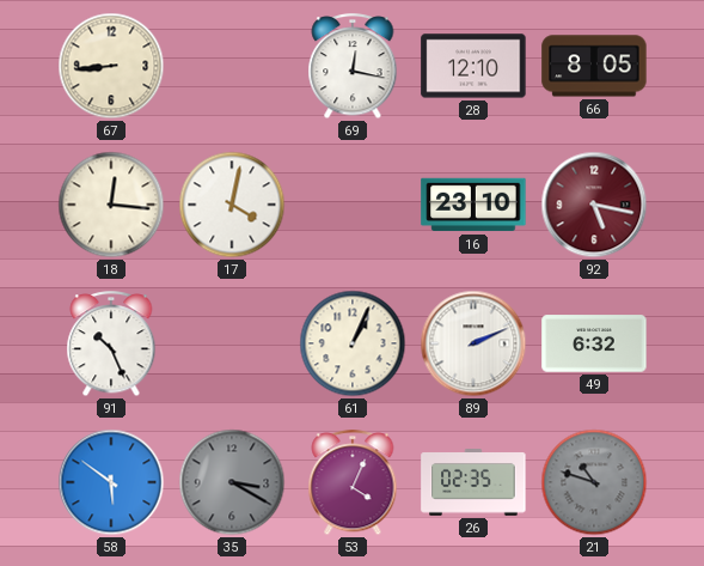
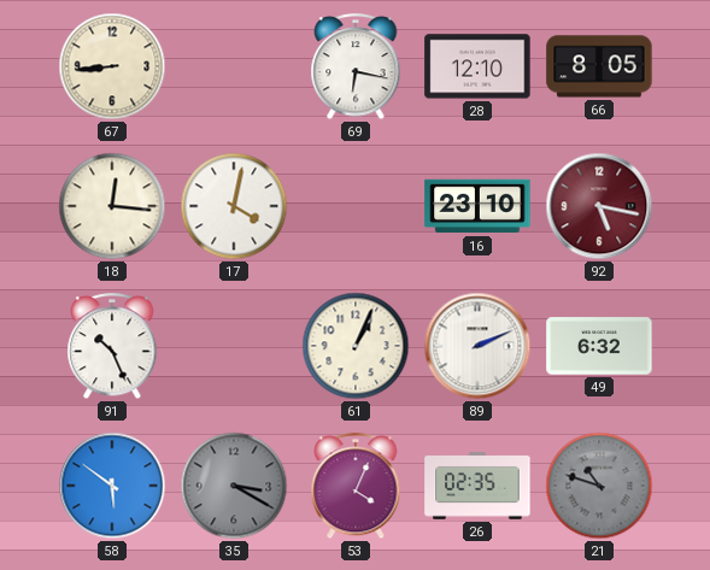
69: 12:17 -> 6:17
